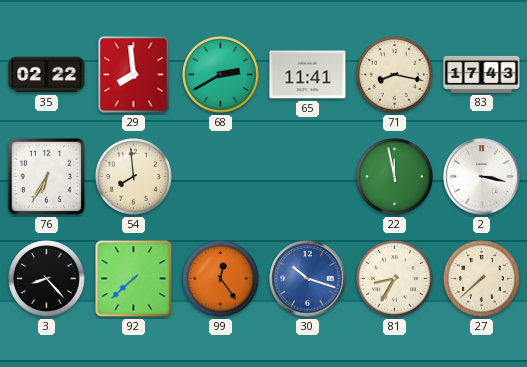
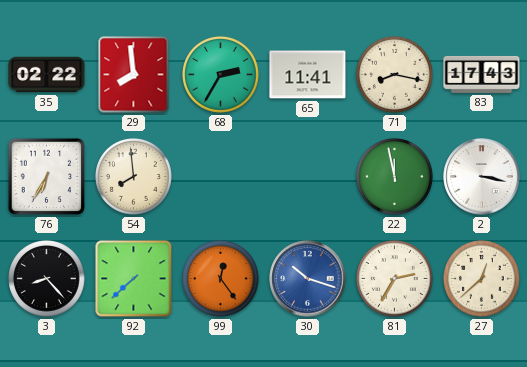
68: 2:40 -> 2:35
81: 8:35 -> 2:35
27: 7:38 -> 12:38
